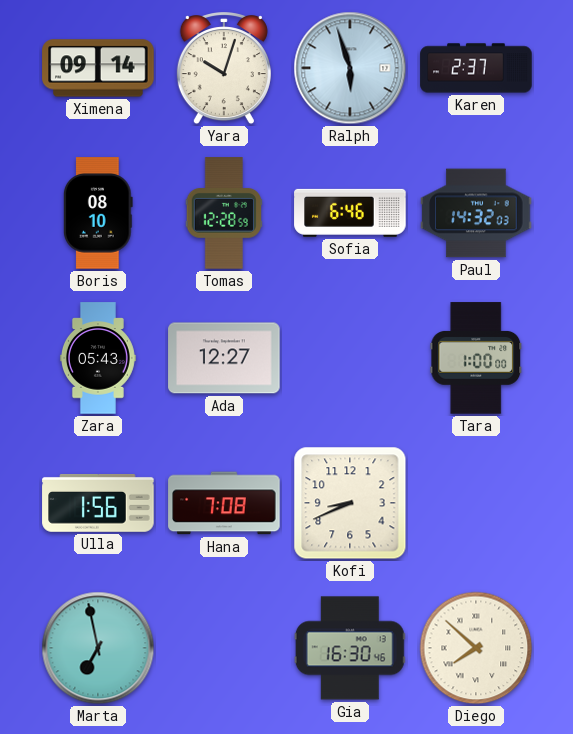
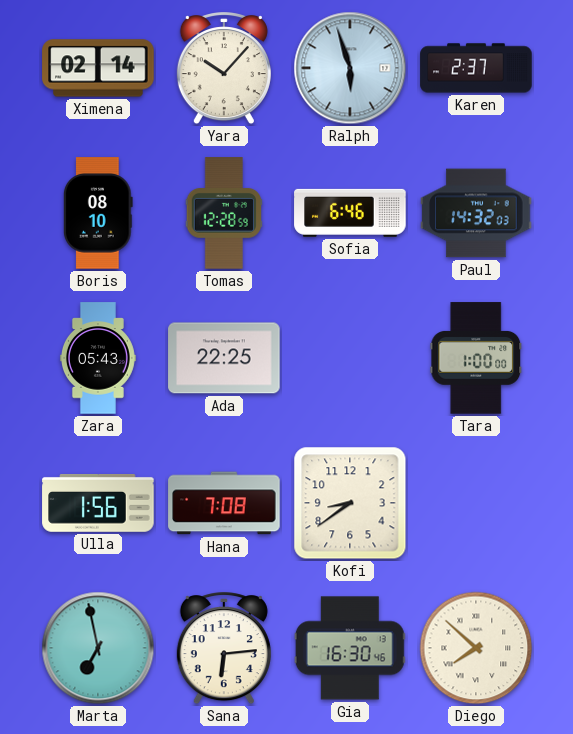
Ximena: 09:14 -> 02:14
Yara: 10:03 -> 10:07
Ada: 12:27 -> 22:25
Kofi: 8:41 -> 8:39
Sana: none -> 6:14
